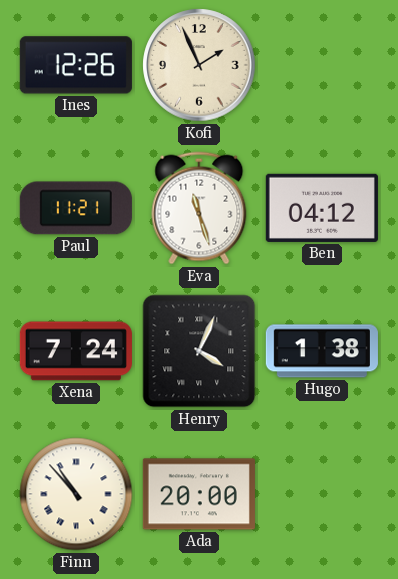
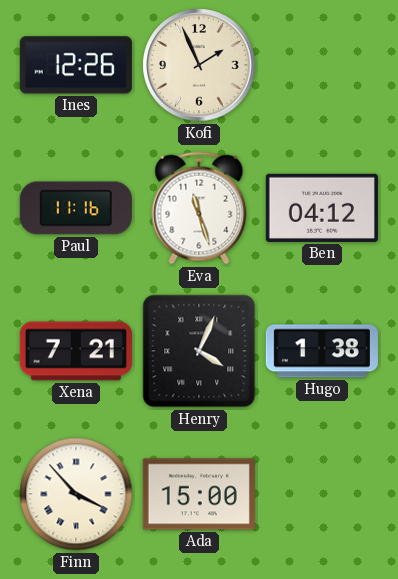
Paul: 11:21 -> 11:16
Xena: 7:24 -> 7:21
Finn: 10:53 -> 3:53
Ada: 20:00 -> 15:00
